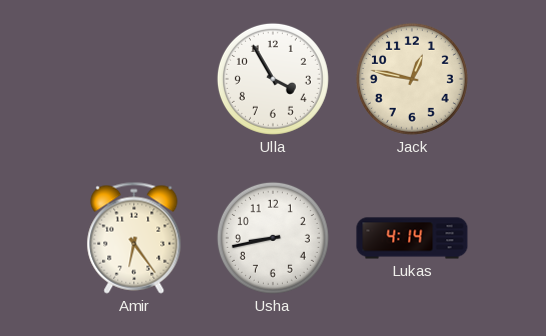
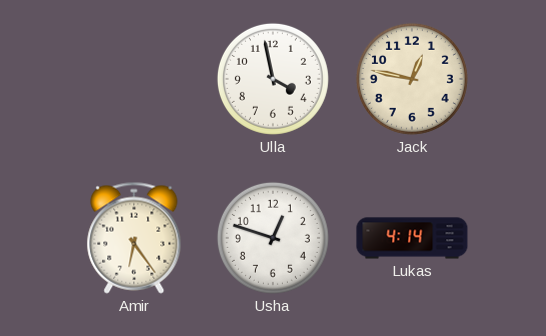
Ulla: 3:55 -> 3:58
Usha: 8:43 -> 12:48
